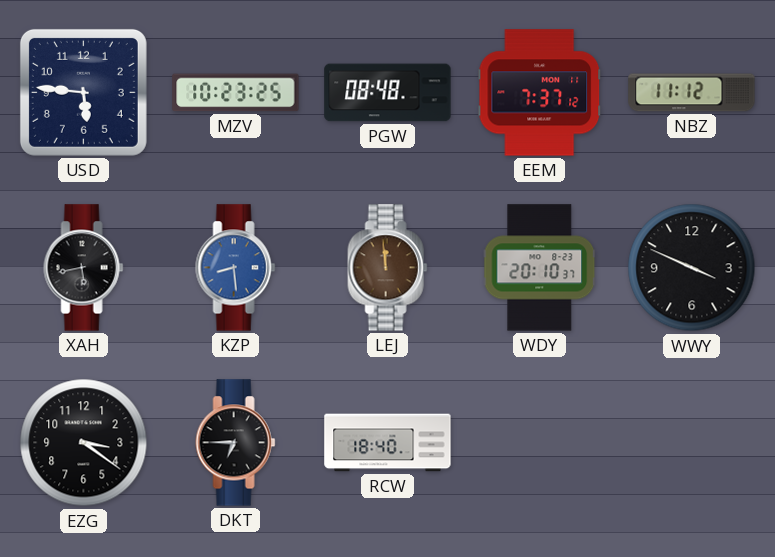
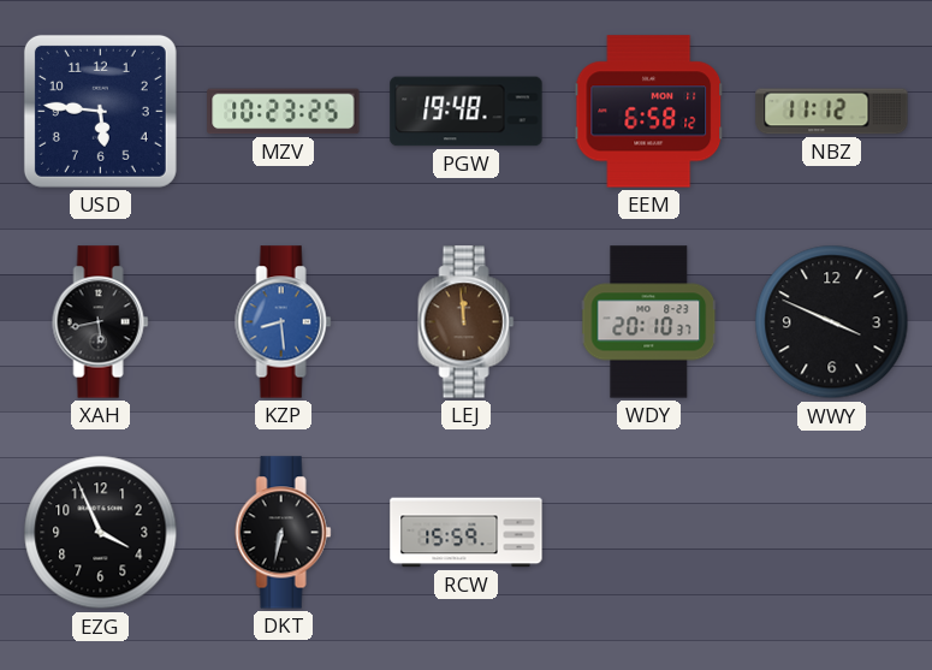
PGW: 08:48 -> 19:48
EEM: 7:37 -> 6:58
EZG: 3:21 -> 3:56
DKT: 6:45 -> 6:32
RCW: 18:40 -> 15:59
